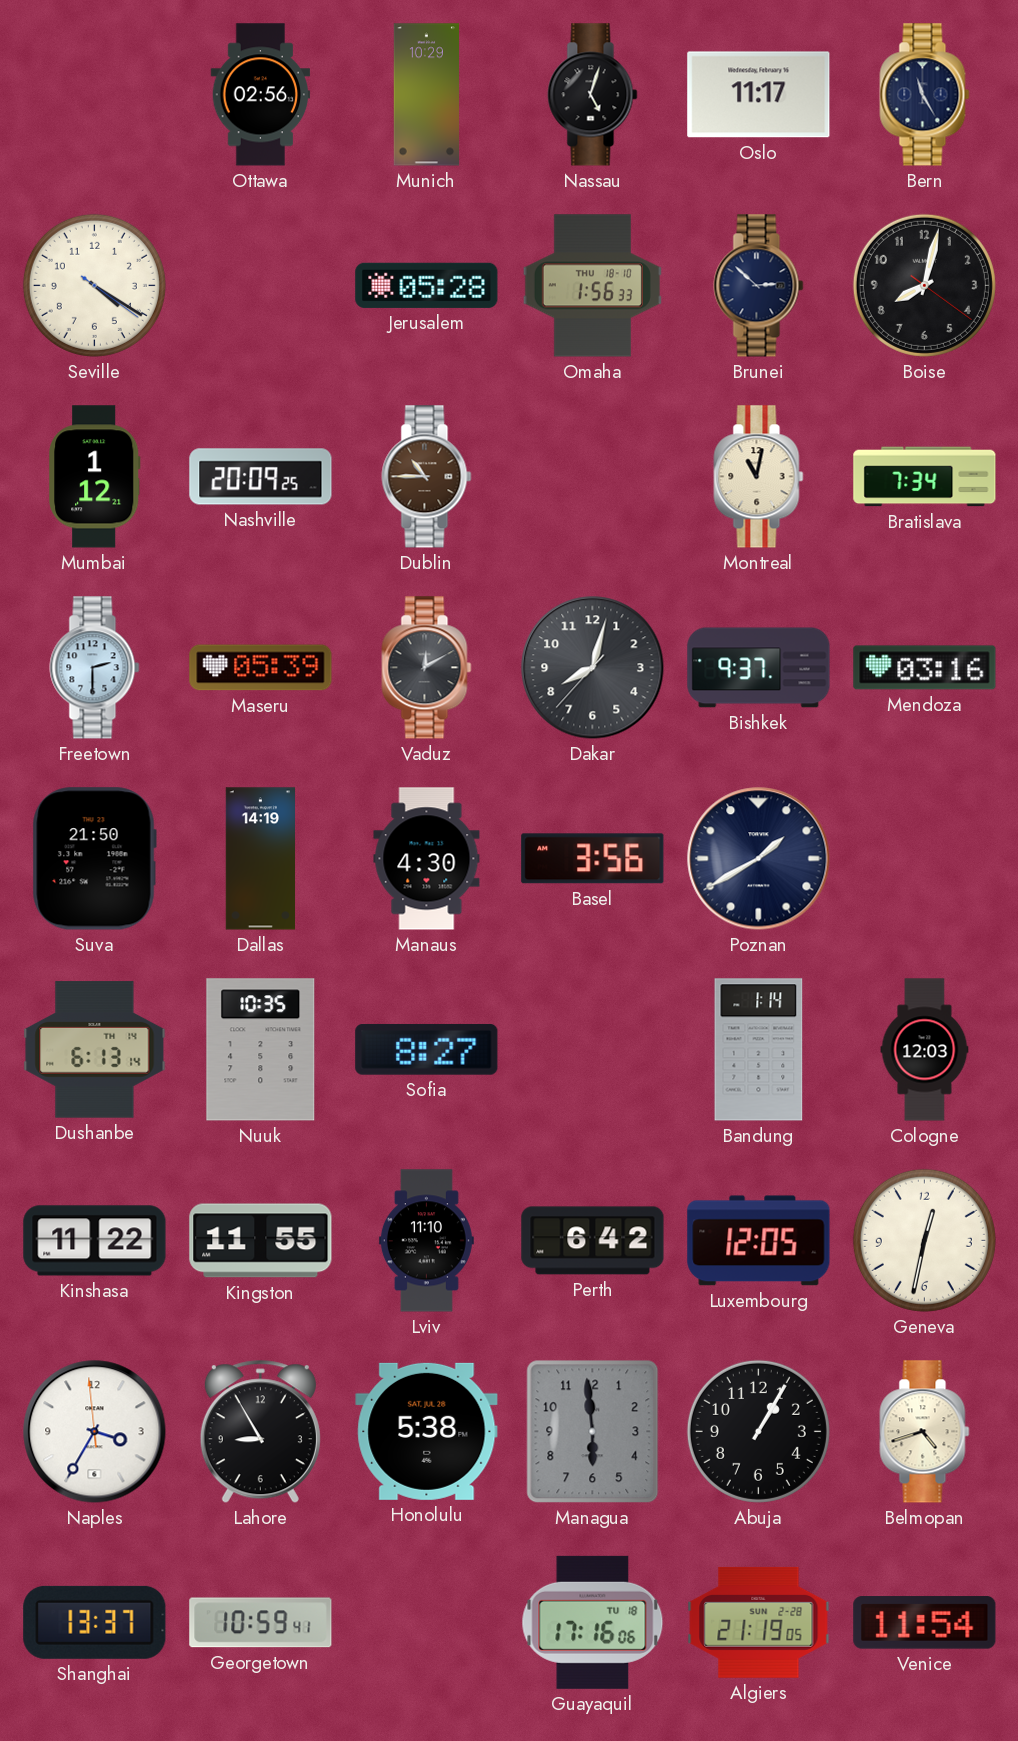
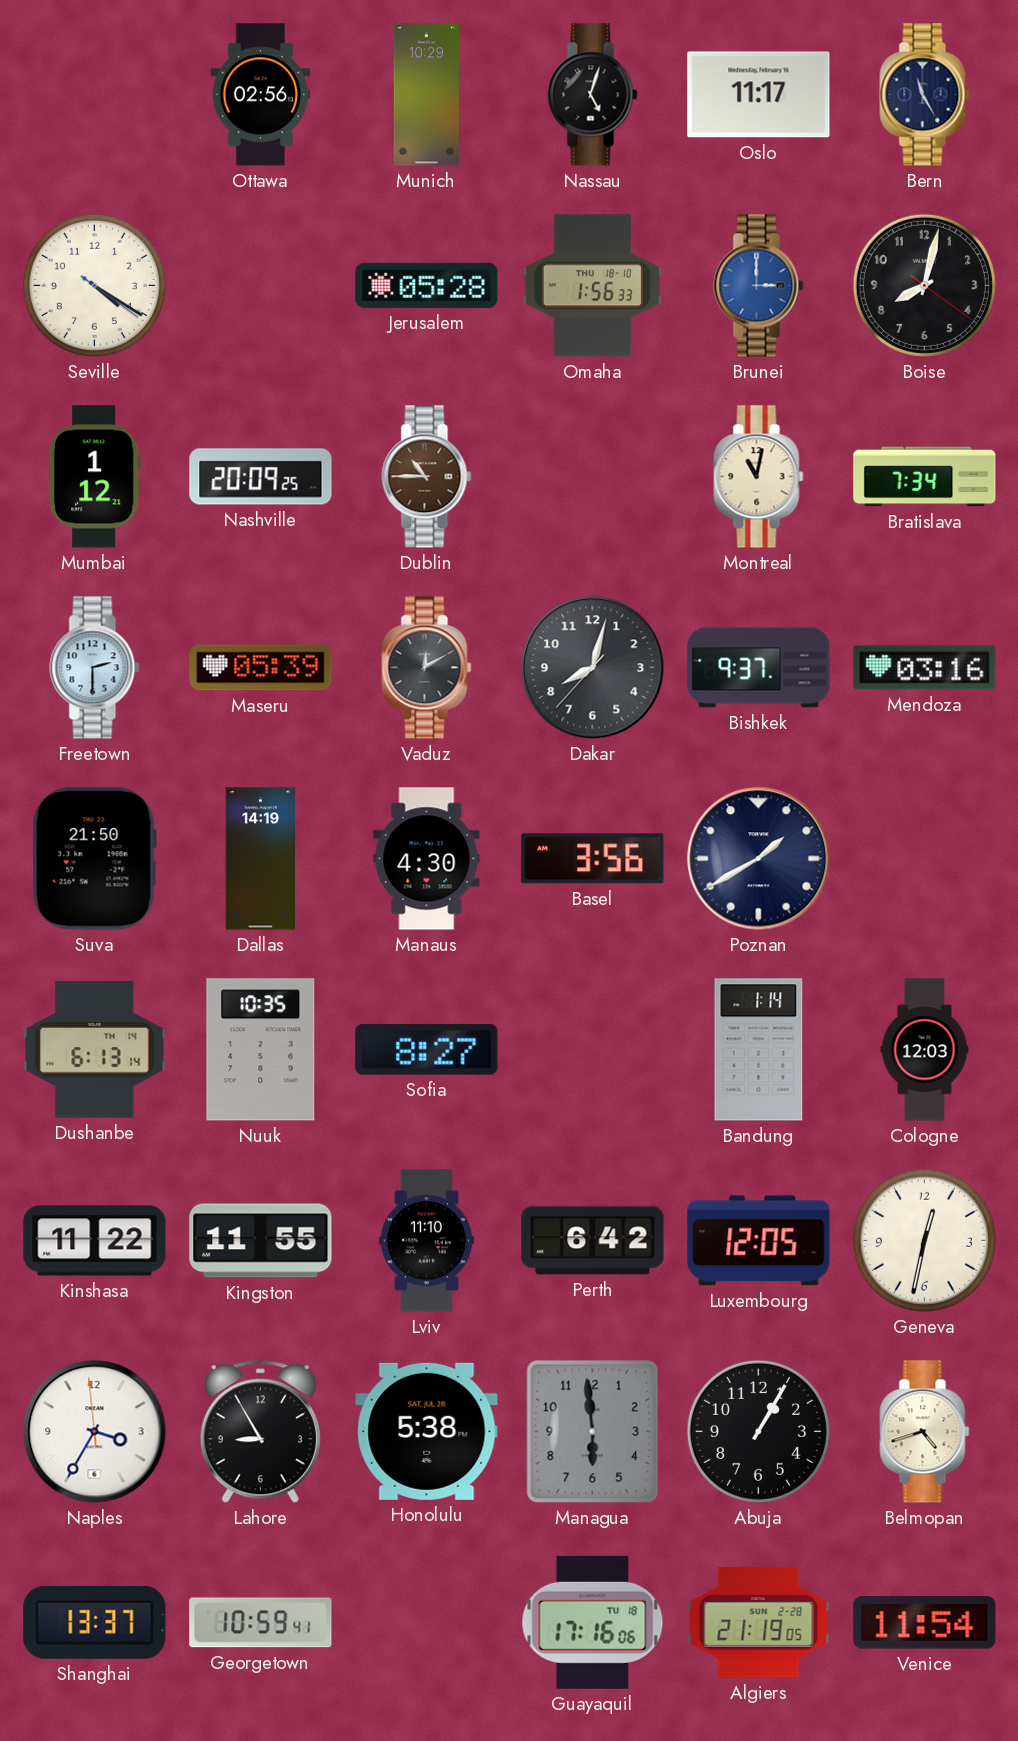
Brunei: 2:52 -> 3:00
Brunei dial: navy -> blue
